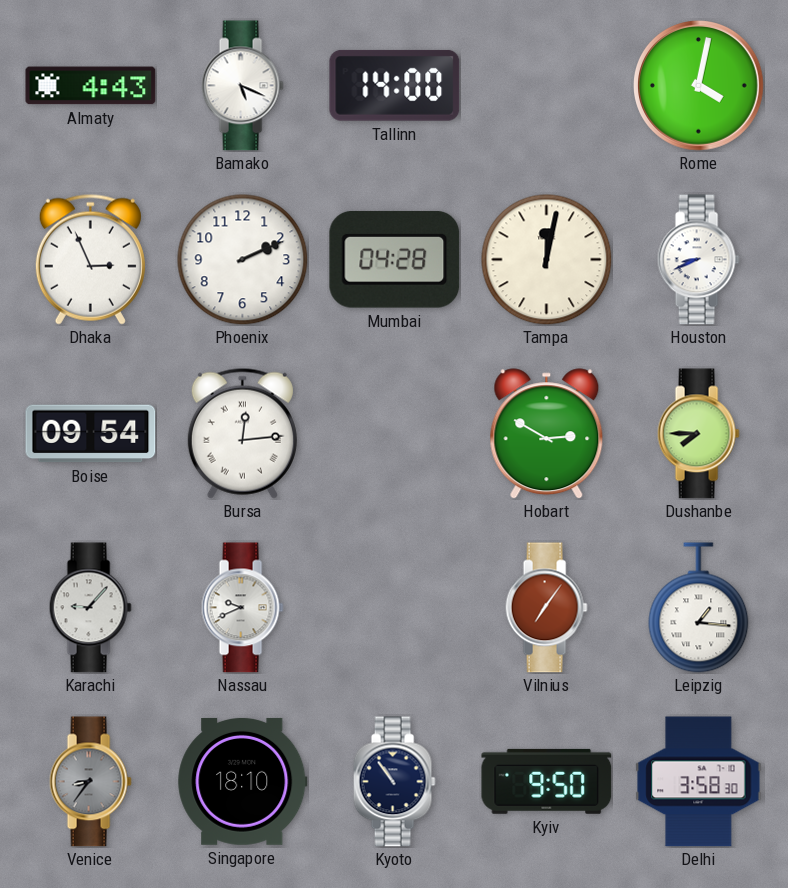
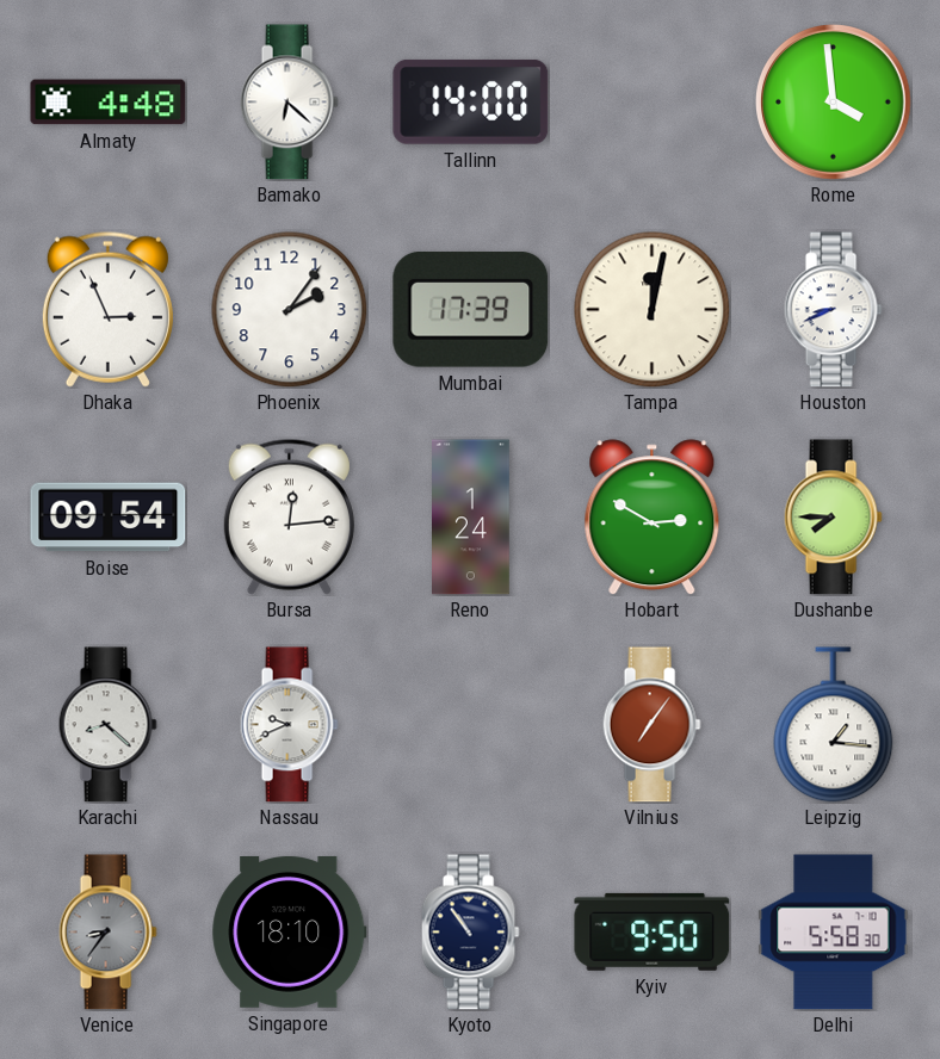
Almaty: 4:43 -> 4:48
Bamako: 5:19 -> 6:22
Rome: 4:02 -> 3:59
Phoenix: 2:11 -> 2:06
Mumbai: 04:28 -> 17:39
Reno: none -> 1:24
Karachi: 9:07 -> 8:22
Delhi: 3:58 -> 5:58
